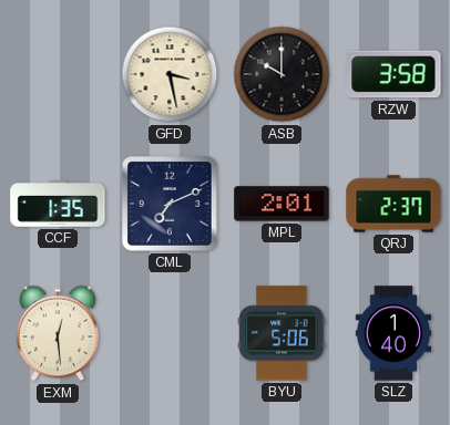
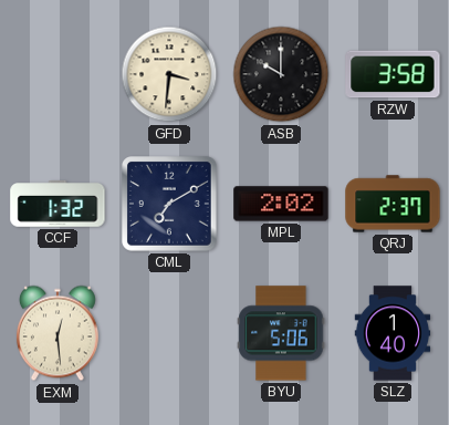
GFD: 3:28 -> 3:31
CCF: 1:35 -> 1:32
CML: 7:11 -> 7:10
MPL: 2:01 -> 2:02
